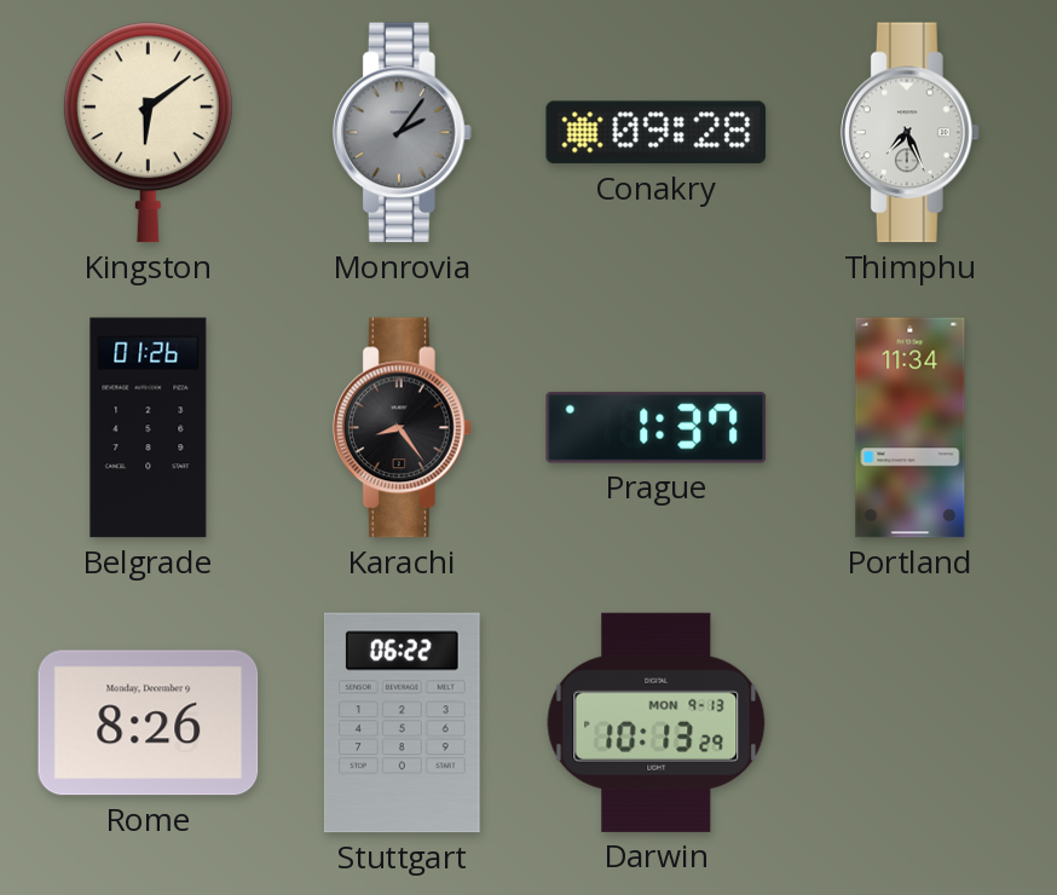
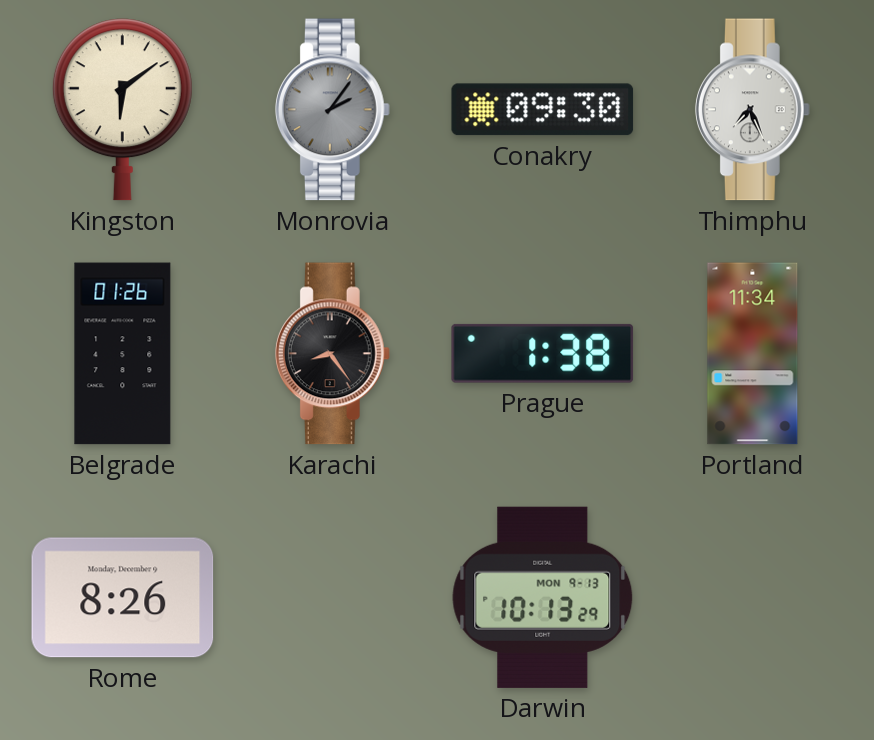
Conakry: 09:28 -> 09:30
Prague: 1:37 -> 1:38
Stuttgart: 06:22 -> none
